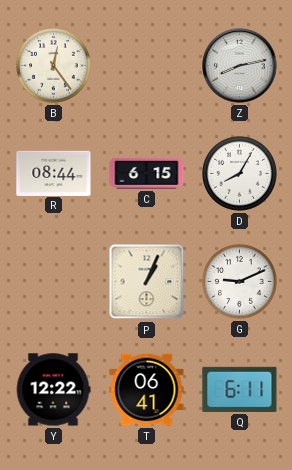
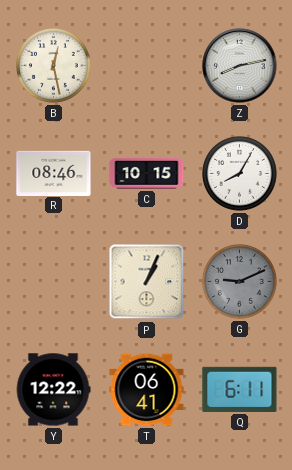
B: 12:24 -> 12:28
R: 08:44 -> 08:46
C: 6:15 -> 10:15
G dial: white -> grey
